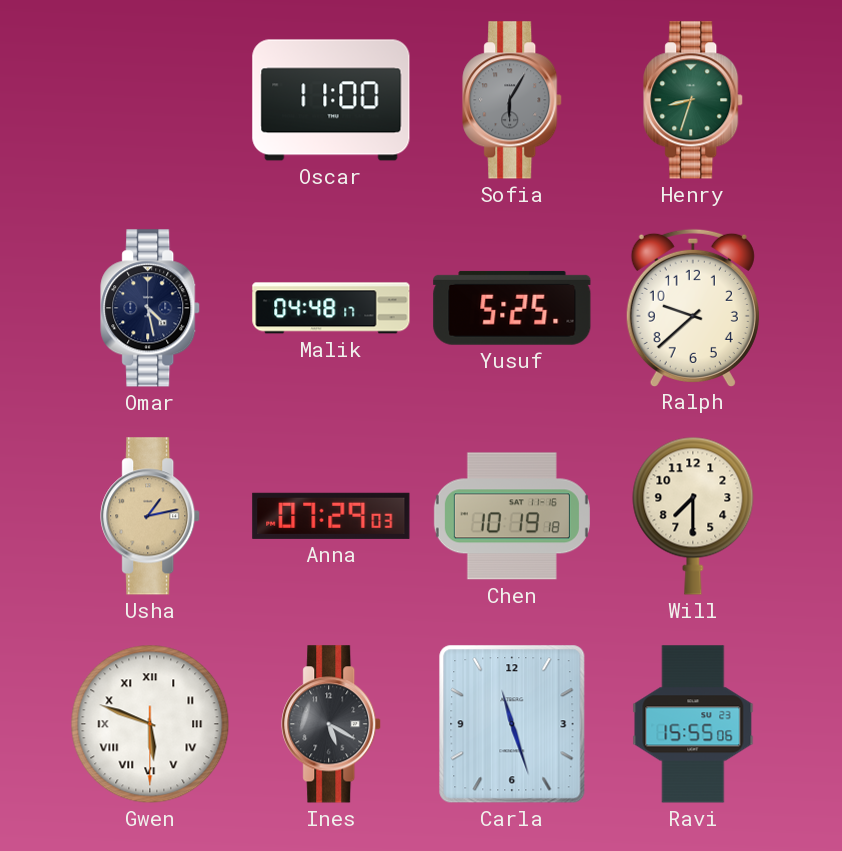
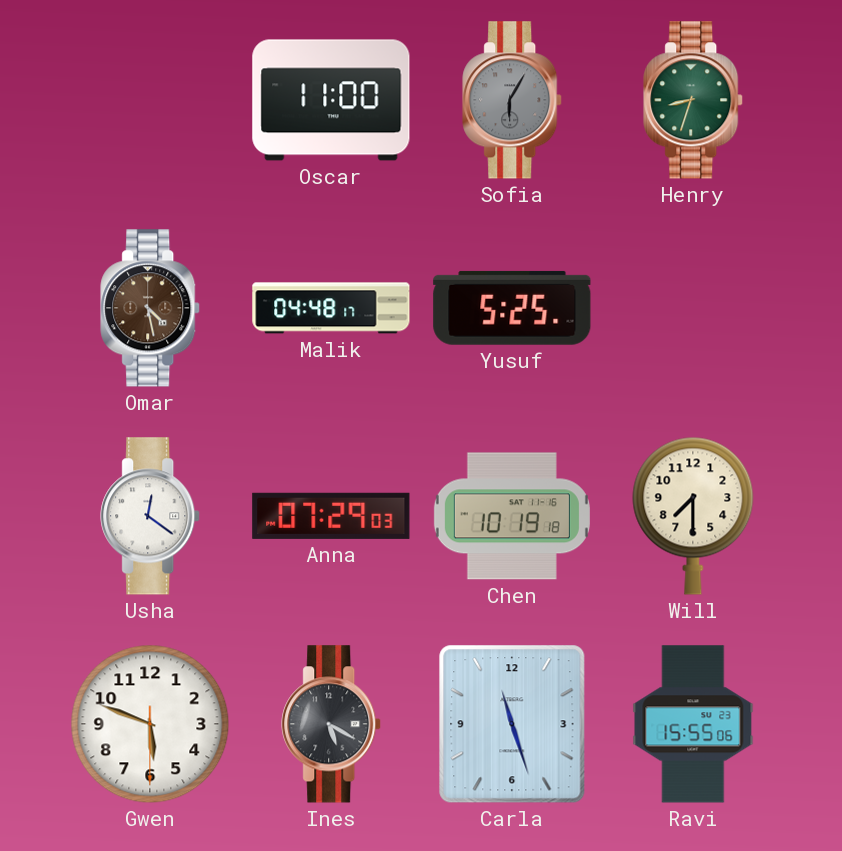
Omar dial: navy -> brown
Ralph: 9:38 -> none
Usha: 1:13 -> 12:21
Usha dial: champagne -> white
Gwen numerals: Roman -> Arabic
